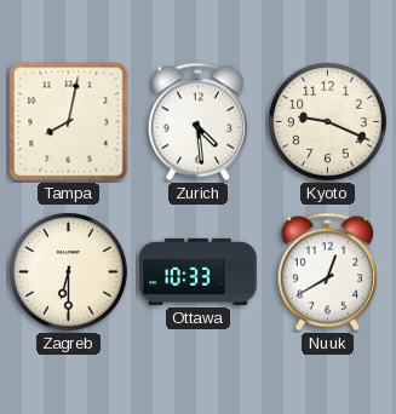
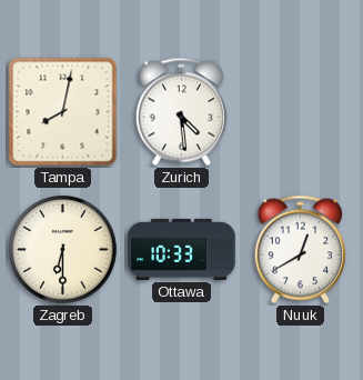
Kyoto: 9:19 -> none
